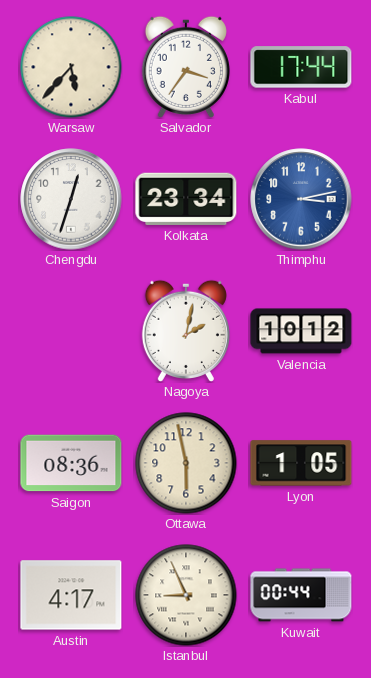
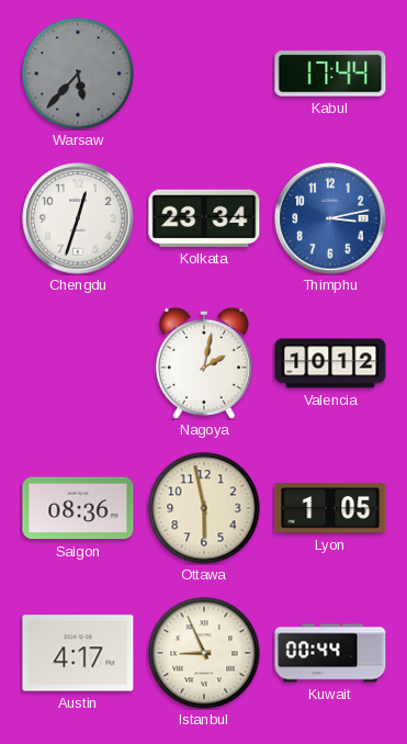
Warsaw dial: cream -> grey
Salvador: 3:36 -> none
